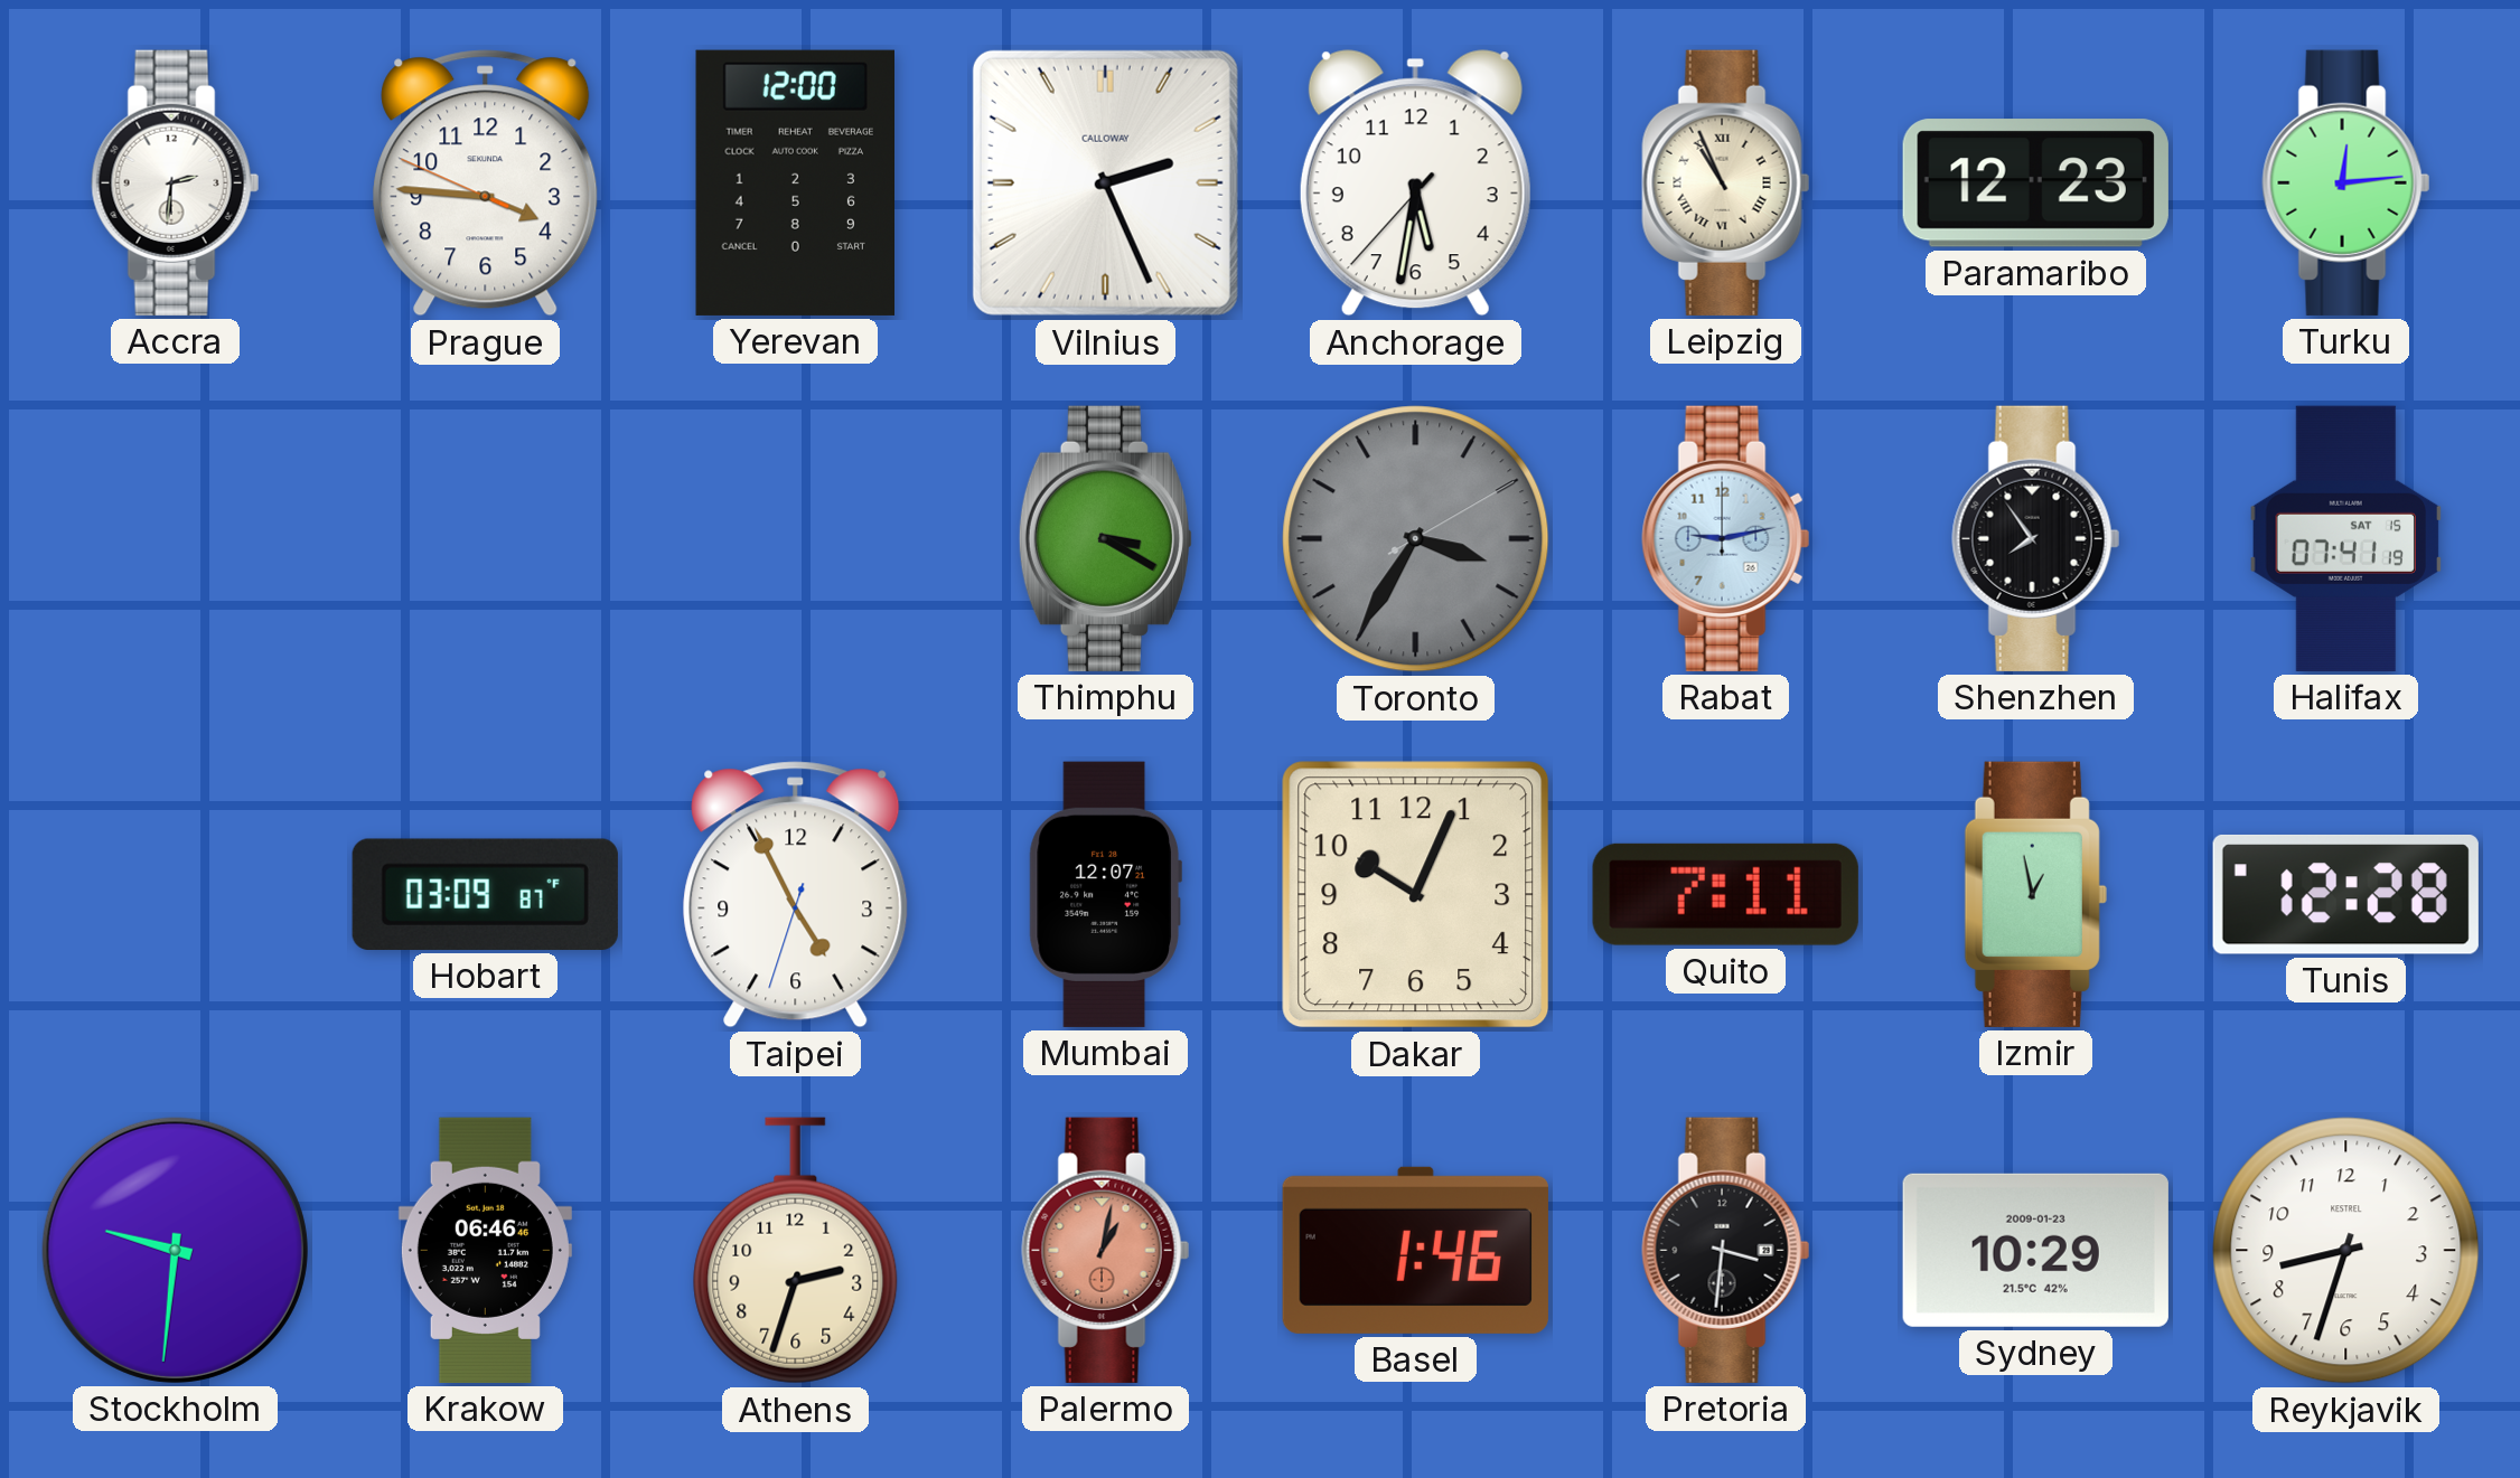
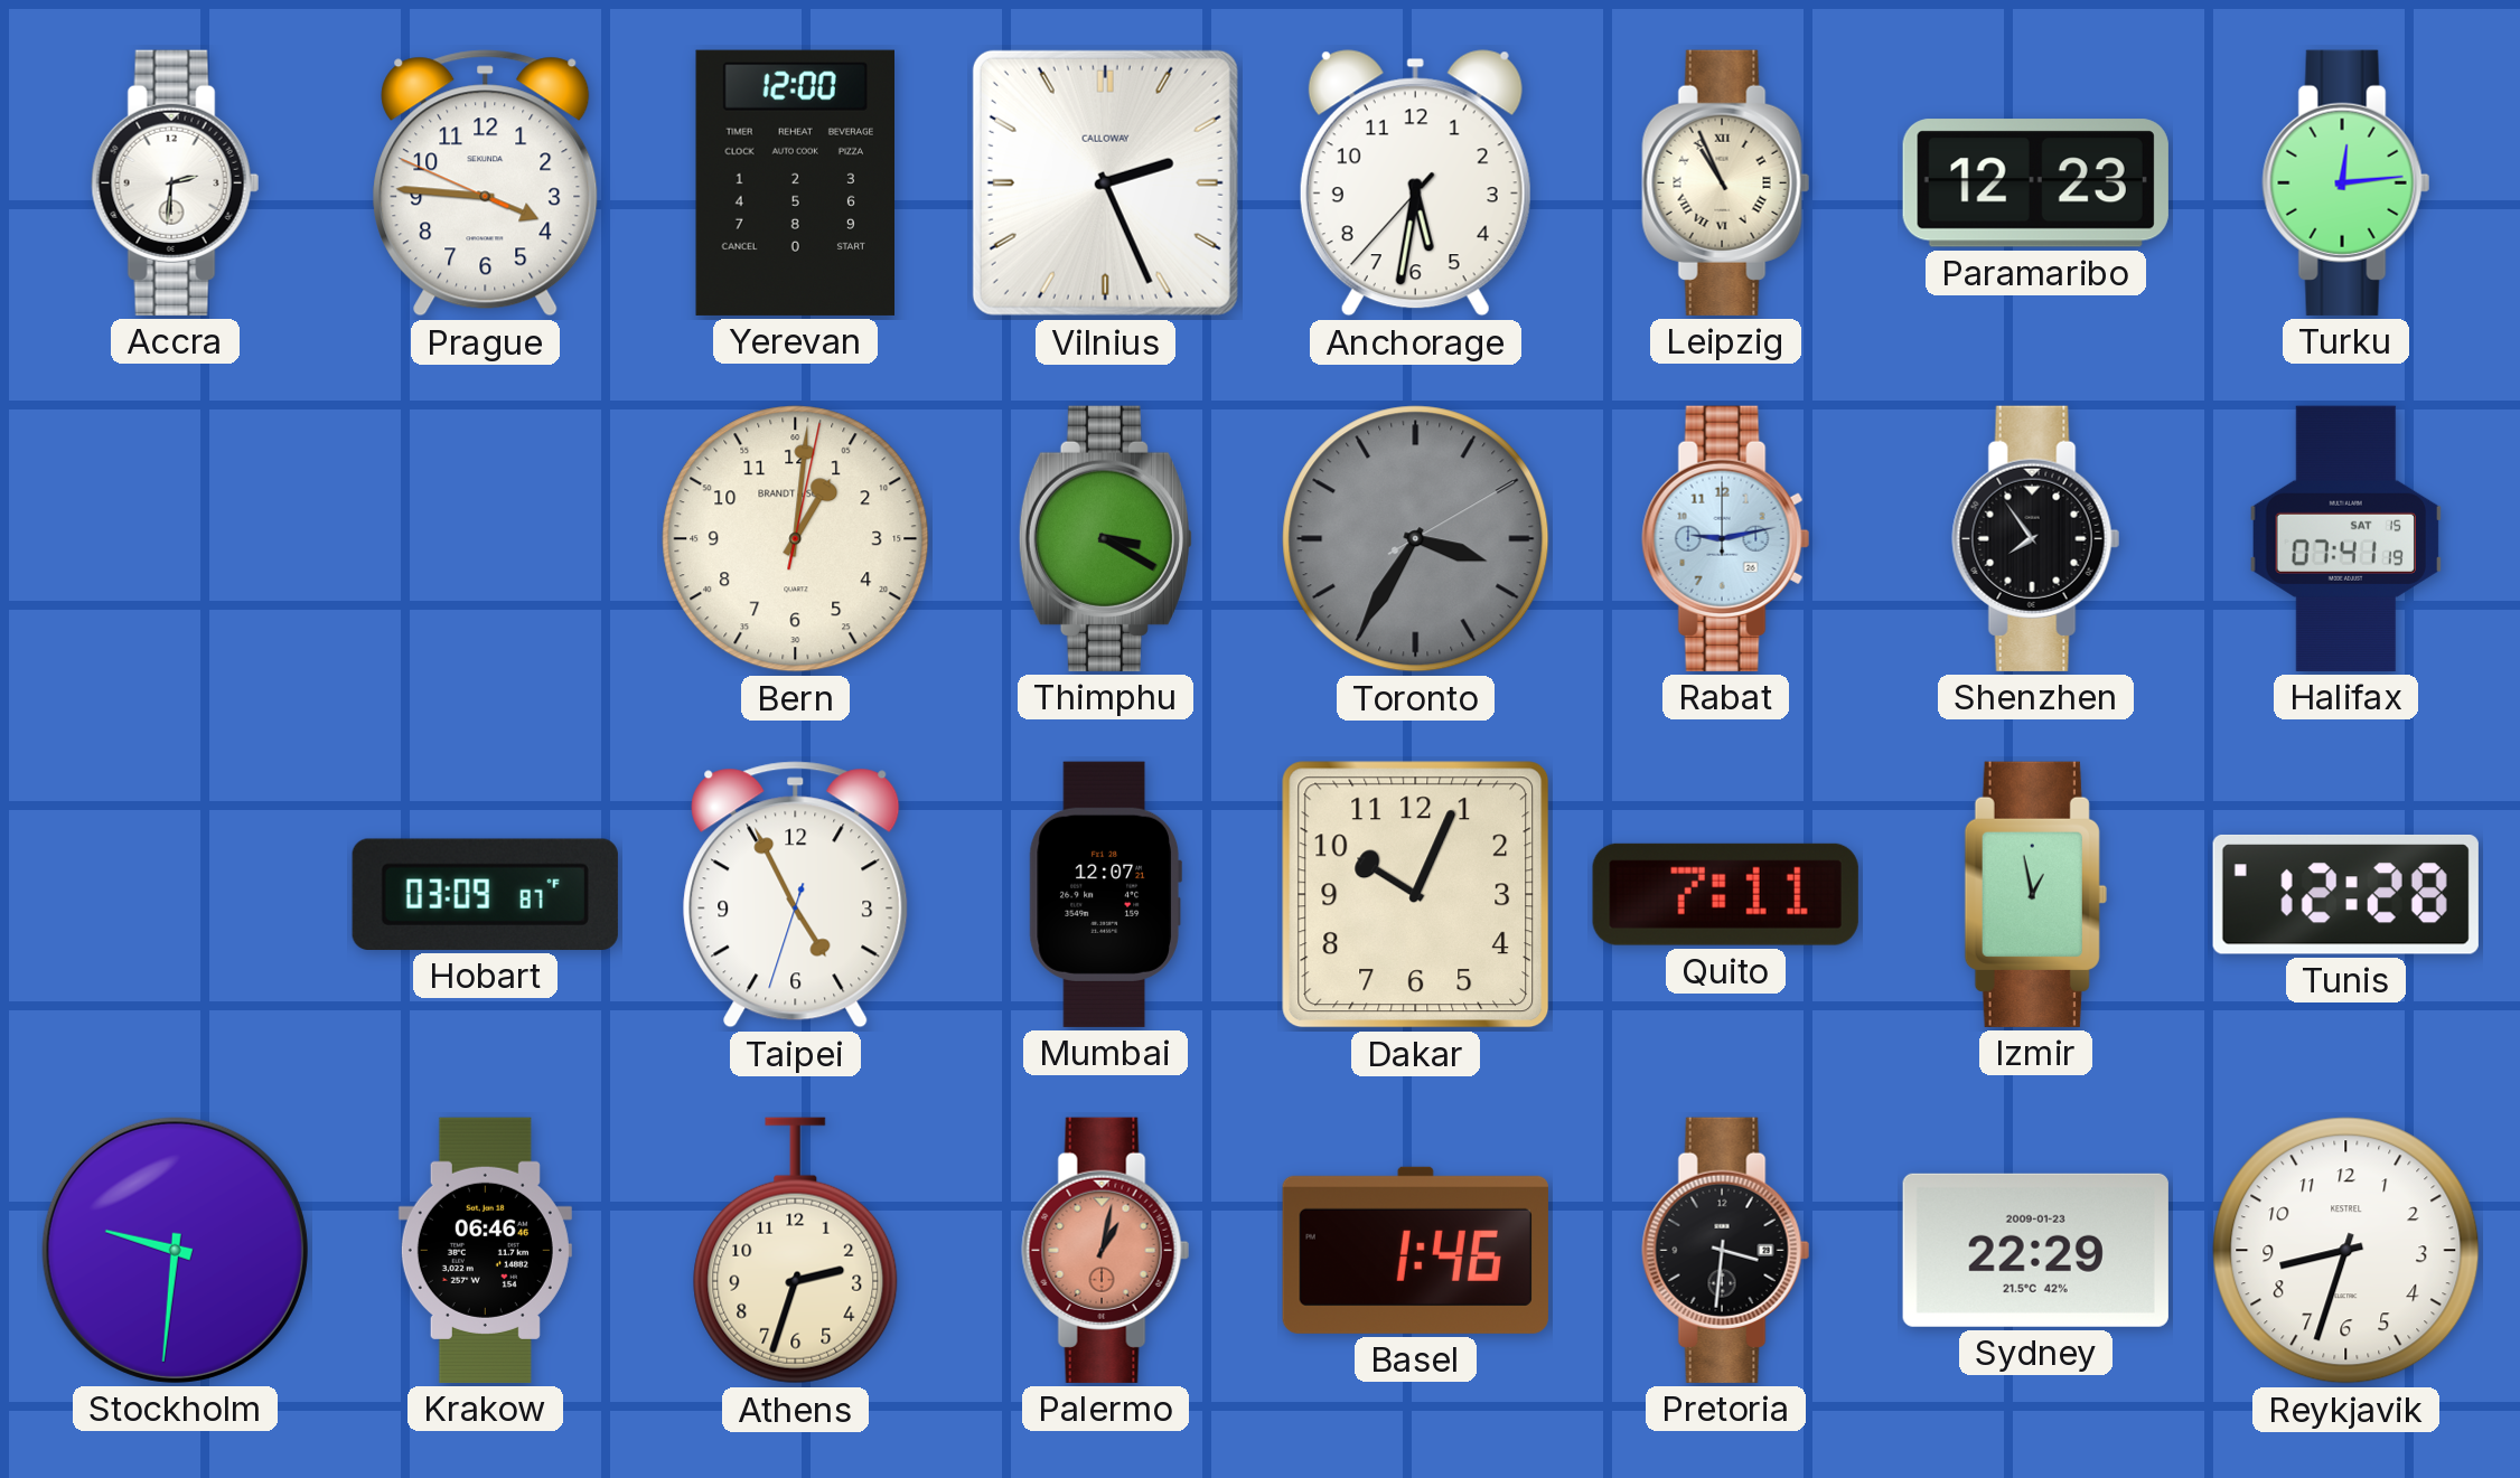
Bern: none -> 1:01
Sydney: 10:29 -> 22:29
